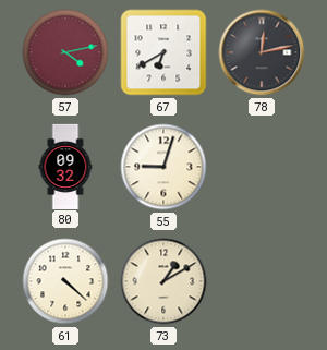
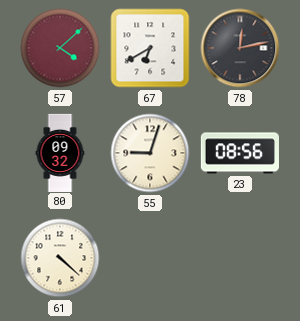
57: 4:13 -> 4:08
23: none -> 08:56
73: 1:10 -> none
